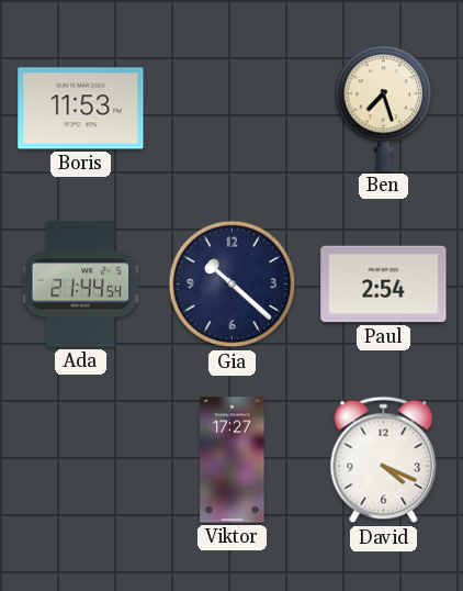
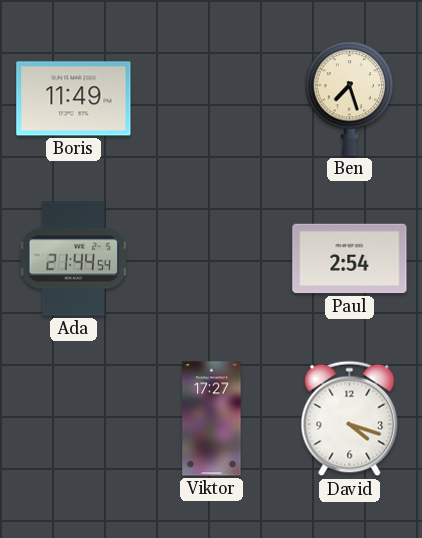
Boris: 11:53 -> 11:49
Gia: 10:22 -> none
David: 4:19 -> 4:18
